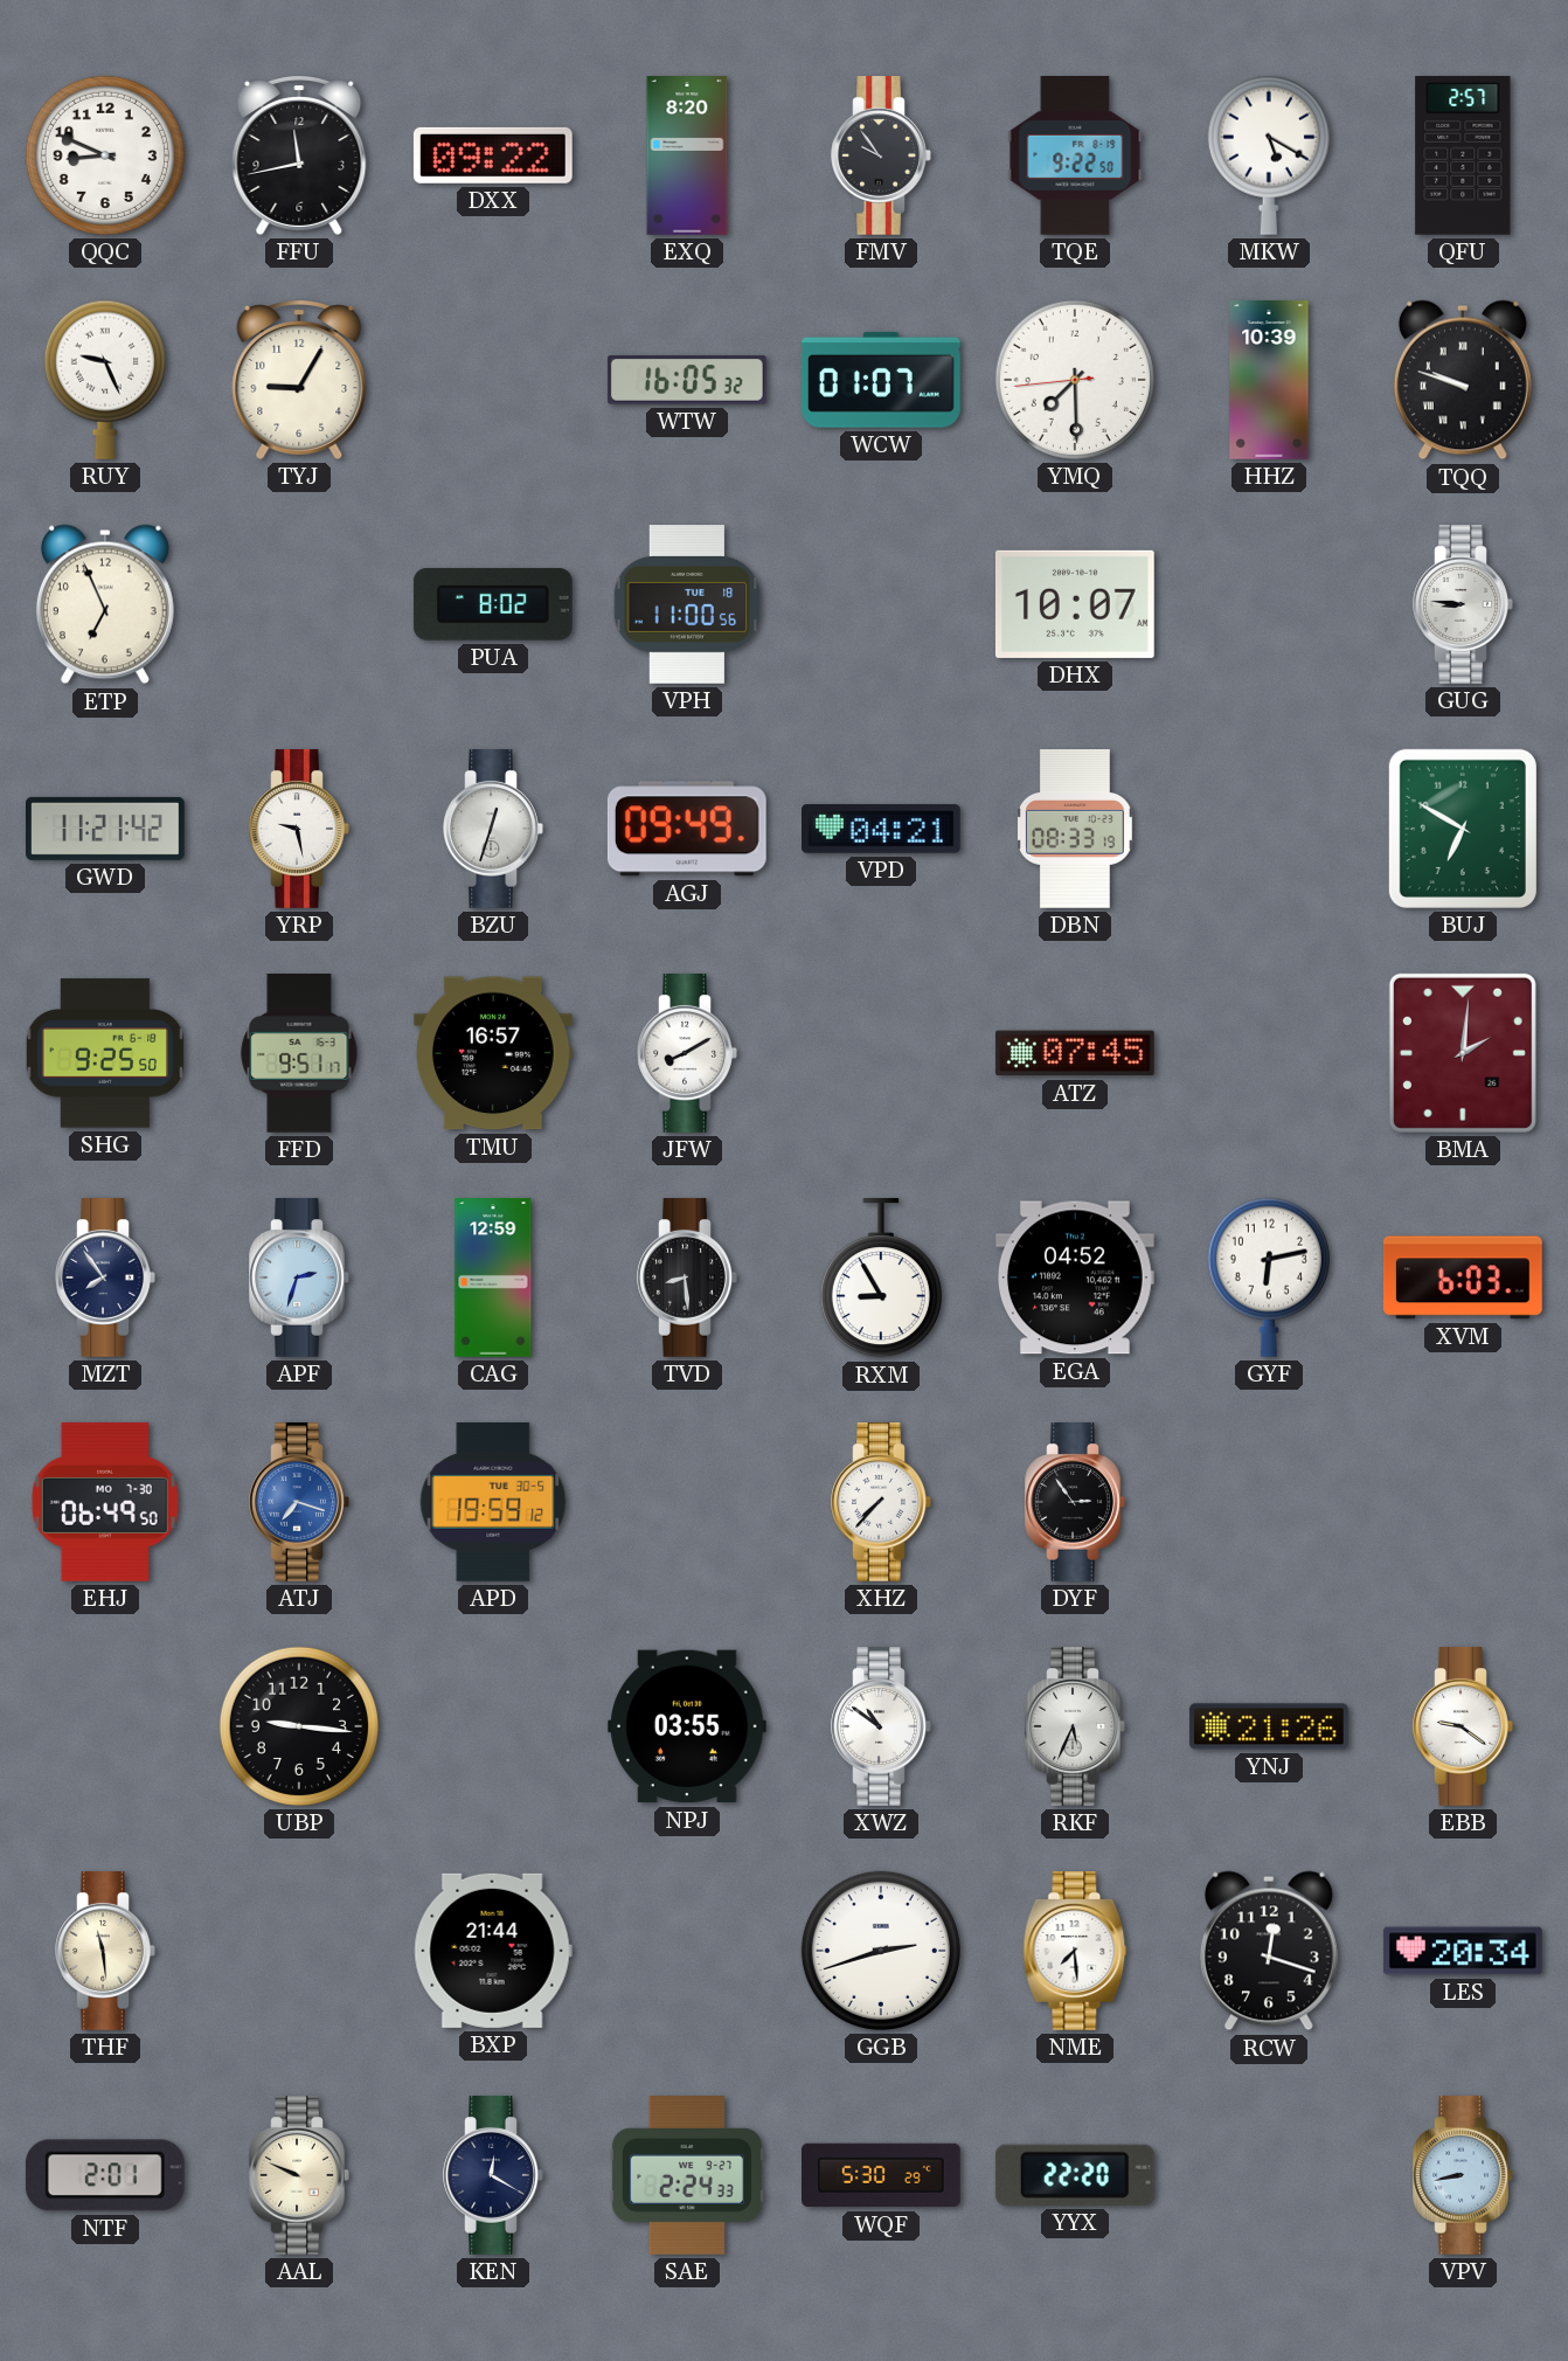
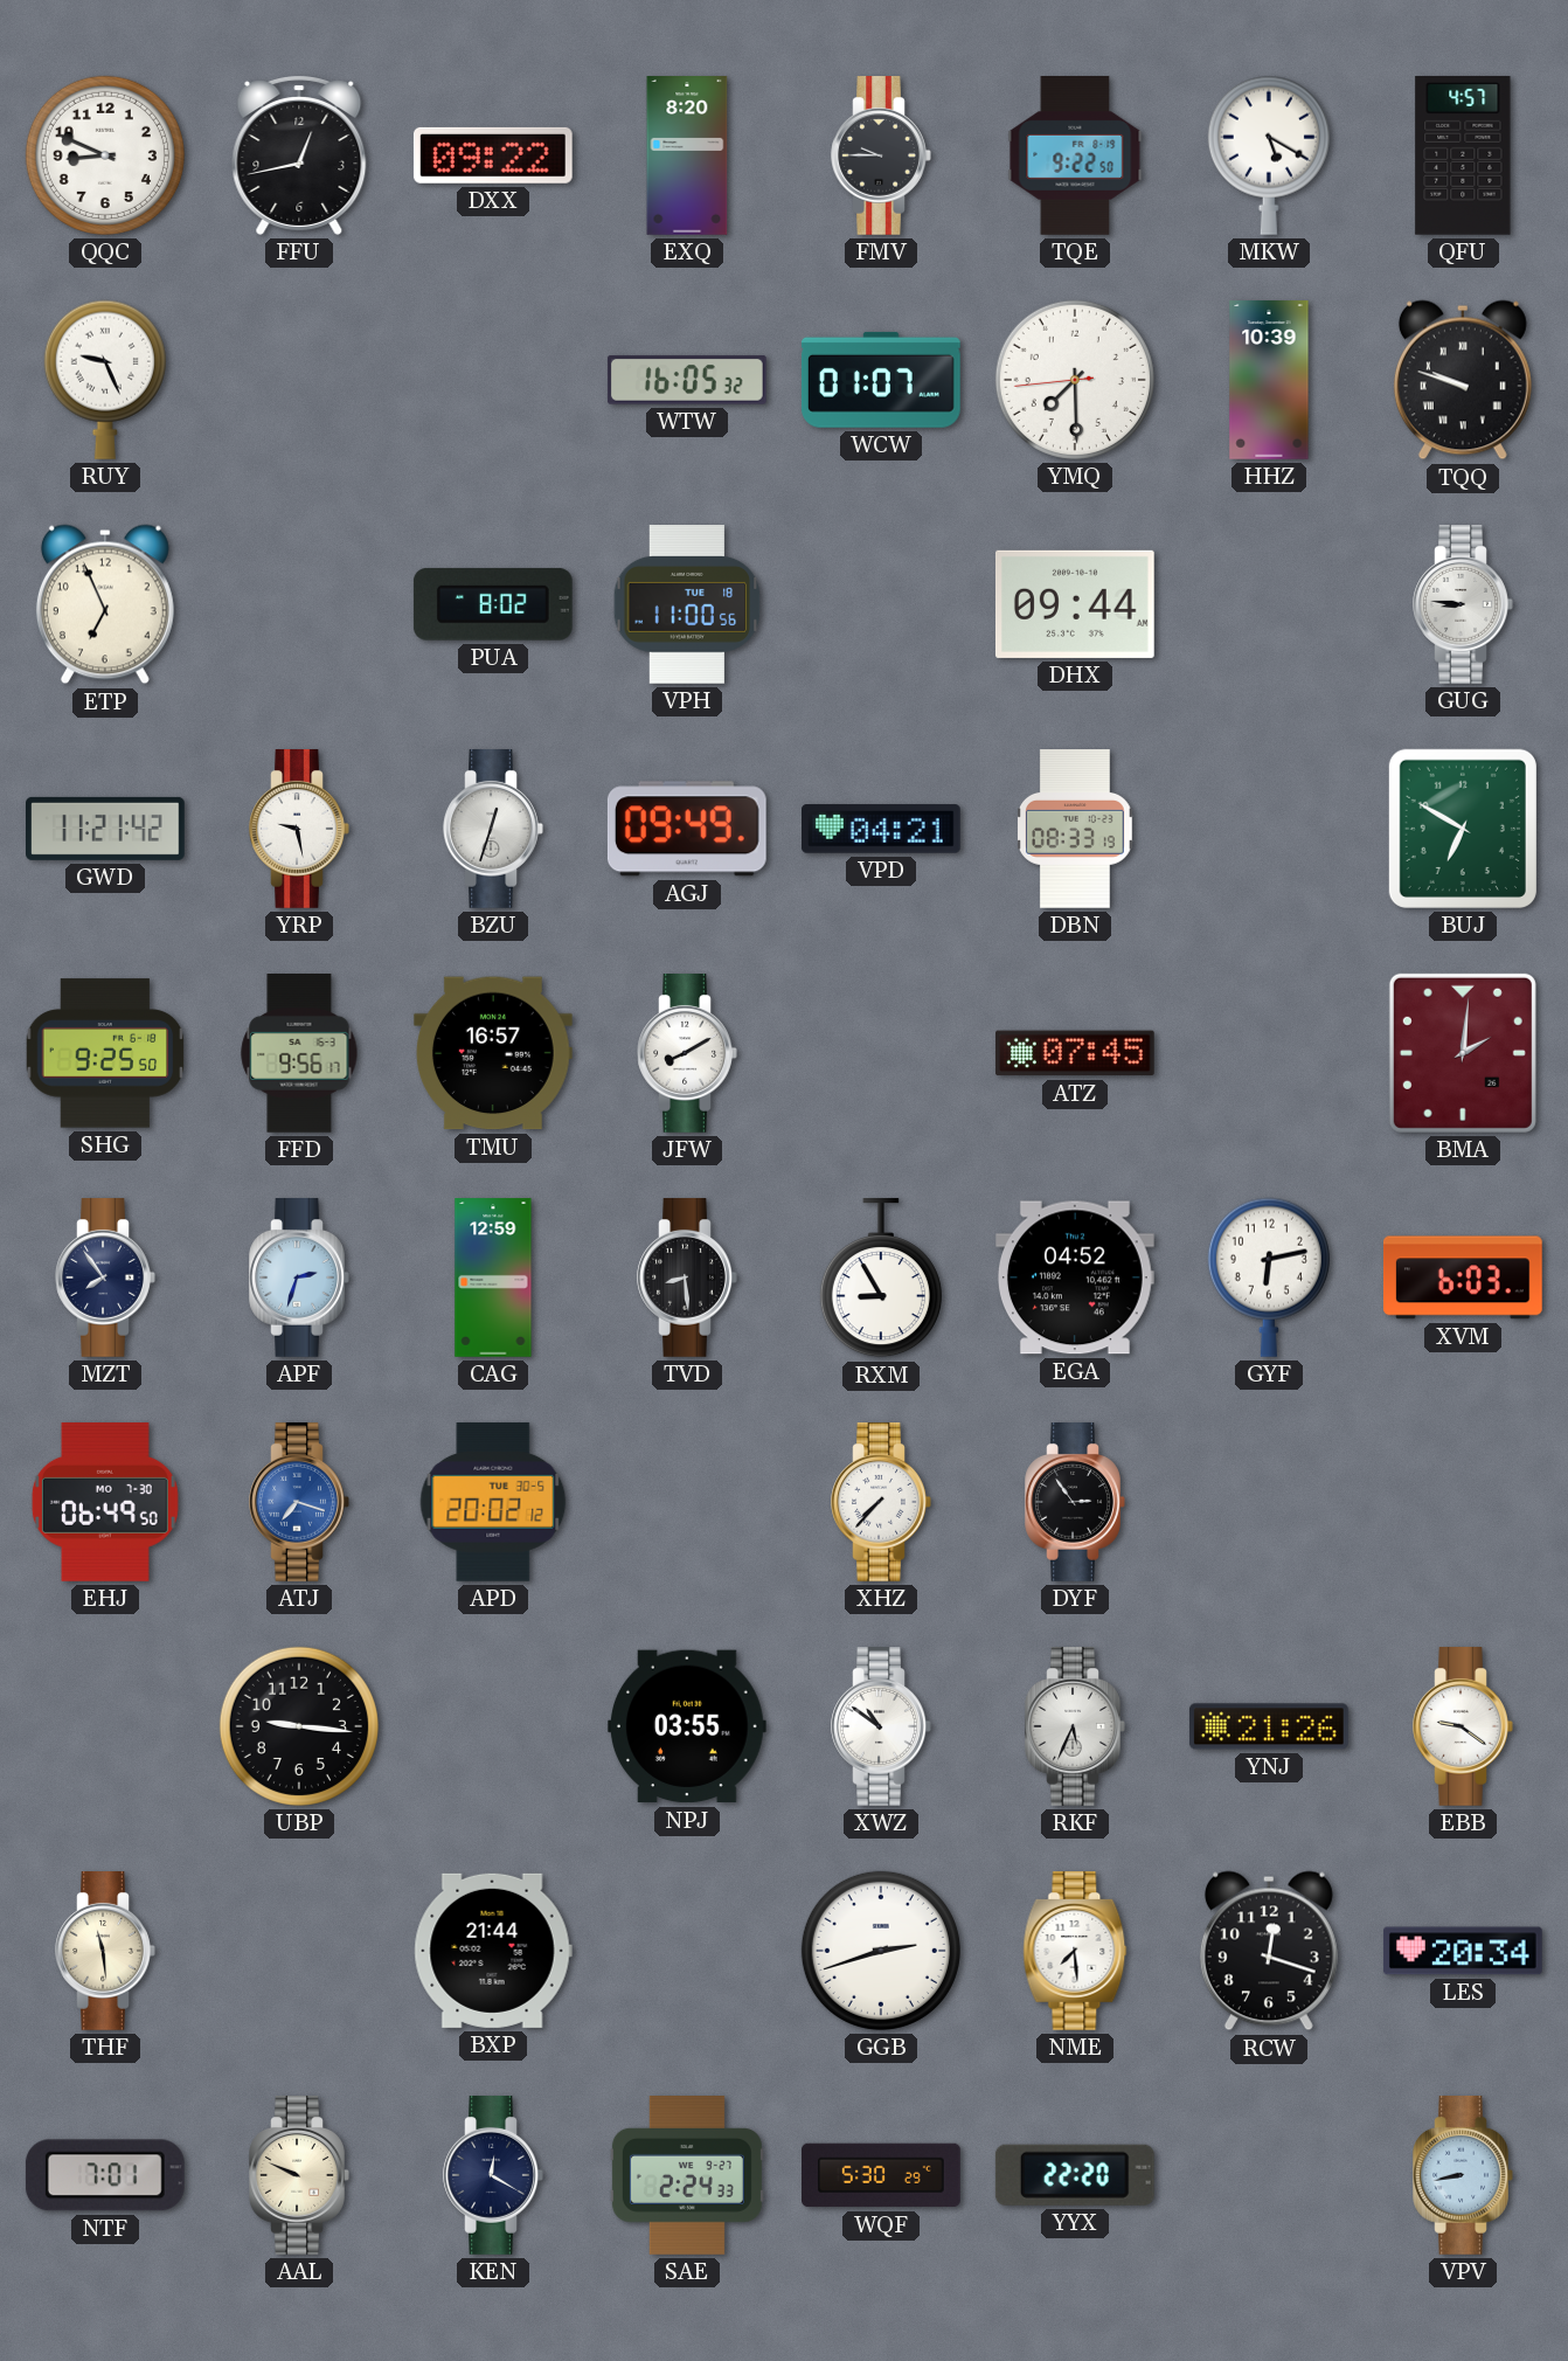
FFU: 11:43 -> 12:43
FMV: 9:54 -> 9:45
QFU: 2:57 -> 4:57
TYJ: 9:05 -> none
DHX: 10:07 -> 09:44
FFD: 9:51 -> 9:56
APD: 19:59 -> 20:02
NTF: 2:01 -> 7:01
